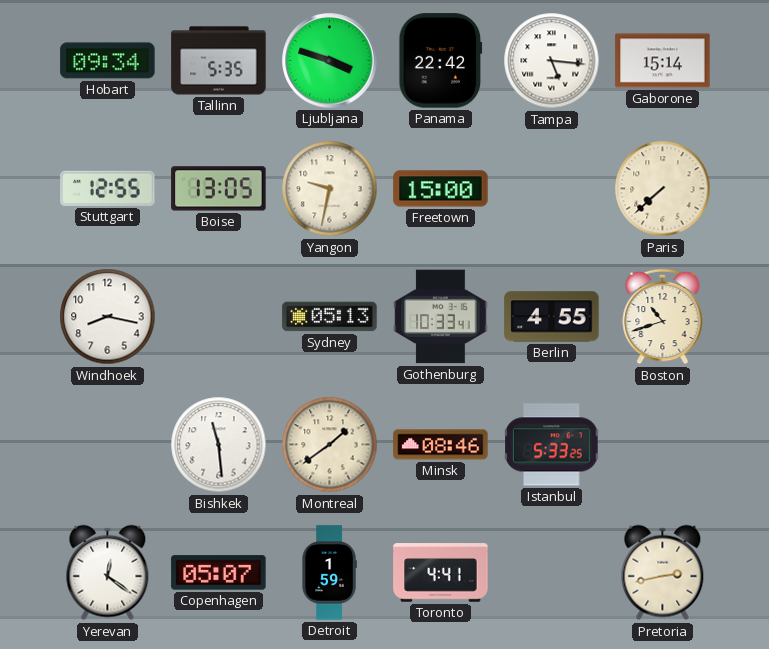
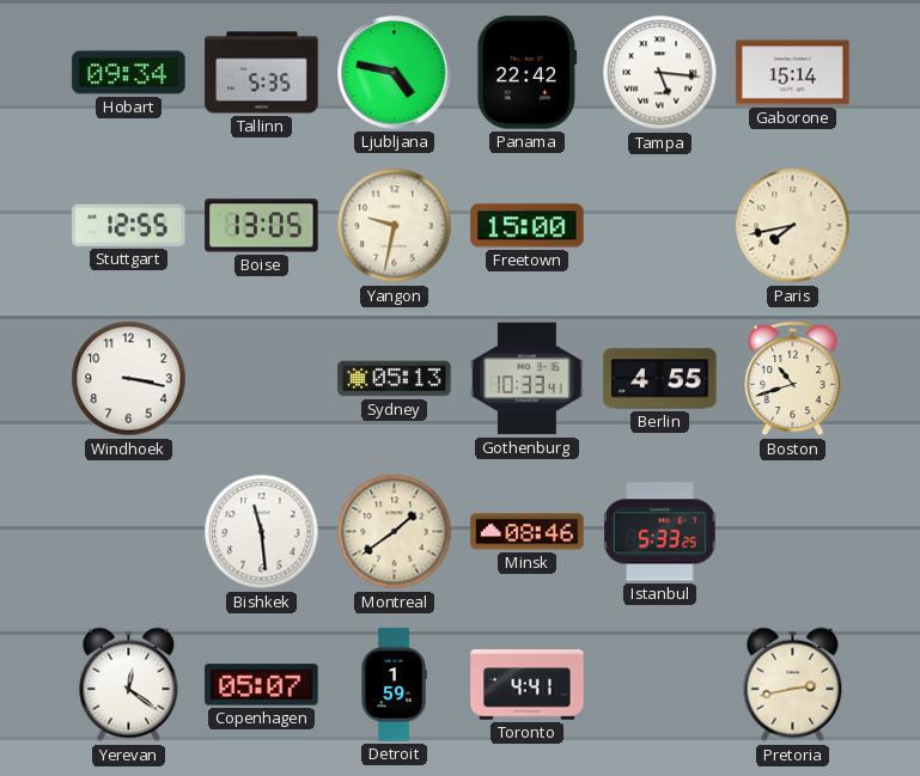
Ljubljana: 3:48 -> 4:47
Paris: 7:38 -> 7:43
Windhoek: 8:17 -> 3:17
